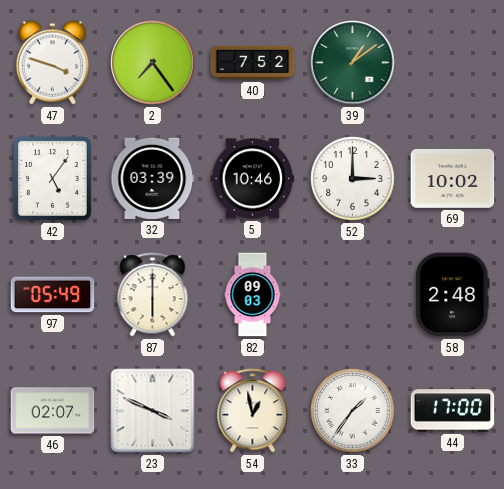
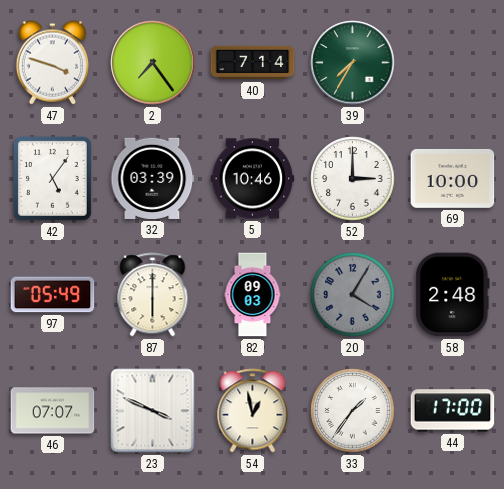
40: 7:52 -> 7:14
39: 1:09 -> 7:35
69: 10:02 -> 10:00
20: none -> 4:05
46: 02:07 -> 07:07
